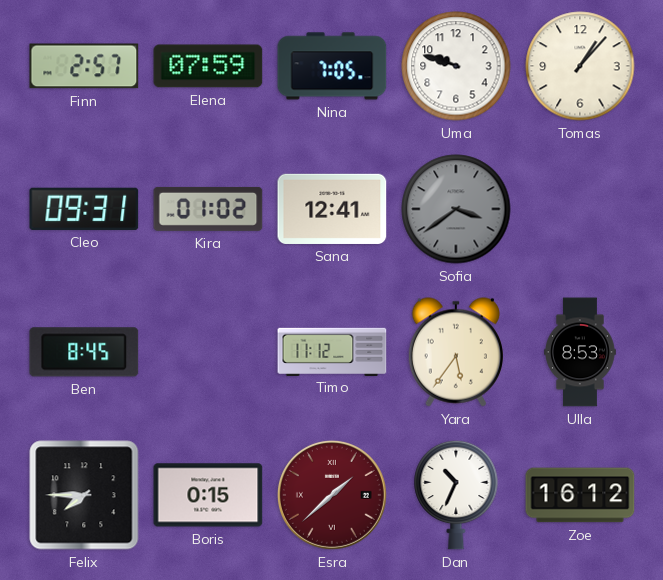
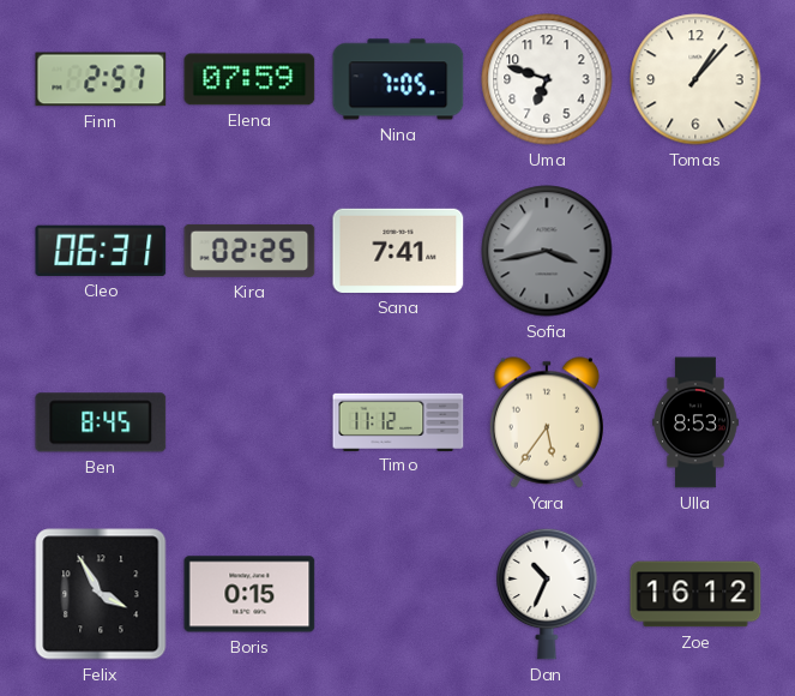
Uma: 9:48 -> 6:48
Cleo: 09:31 -> 06:31
Kira: 01:02 -> 02:25
Sana: 12:41 -> 7:41
Sofia: 3:39 -> 3:43
Felix: 7:45 -> 3:55
Esra: 1:38 -> none
